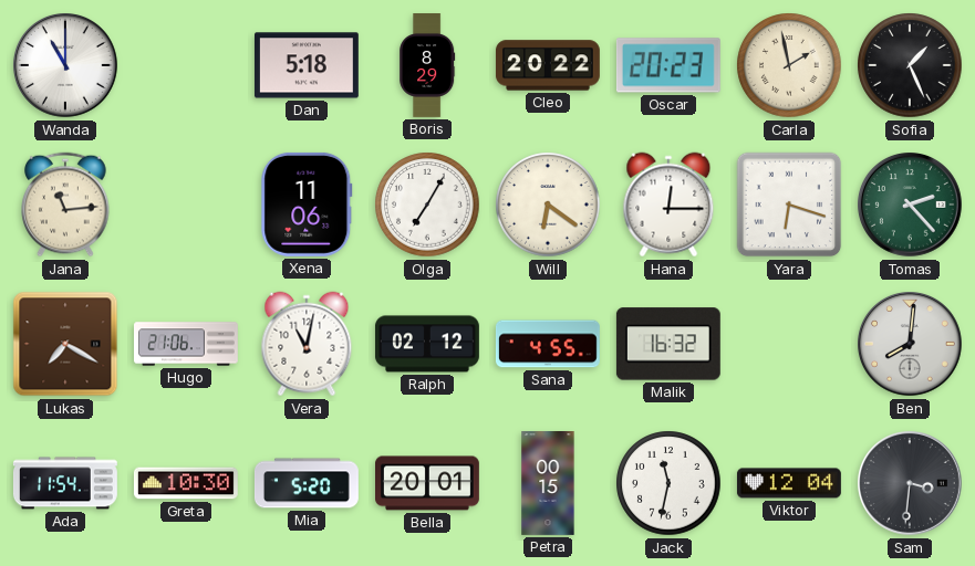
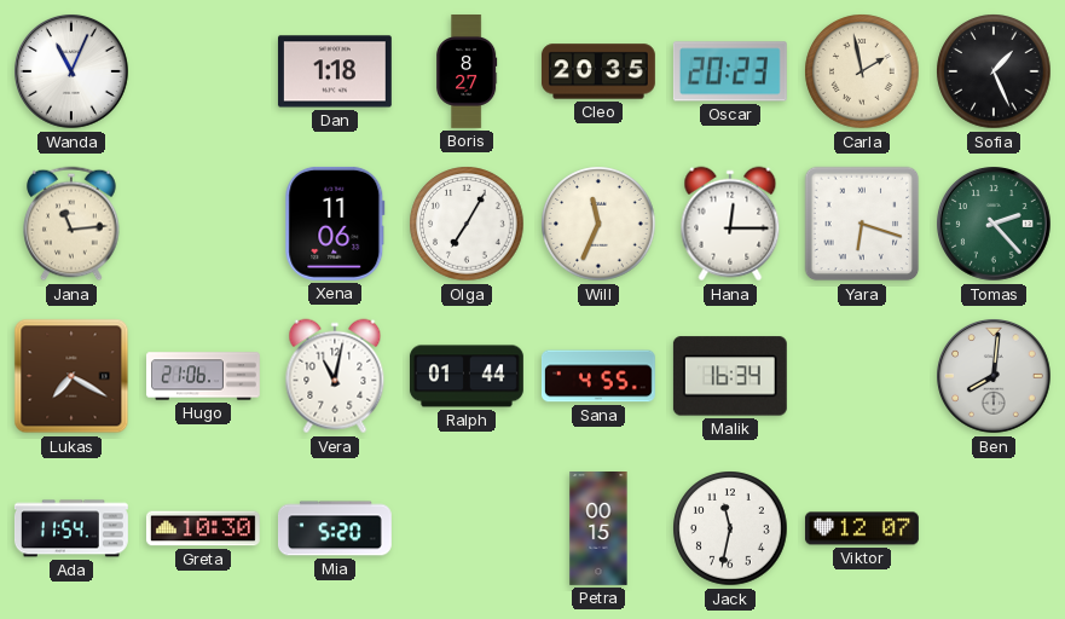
Wanda: 11:00 -> 11:04
Dan: 5:18 -> 1:18
Boris: 8:29 -> 8:27
Cleo: 20:22 -> 20:35
Will: 6:21 -> 11:34
Ralph: 02:12 -> 01:44
Malik: 16:32 -> 16:34
Bella: 20:01 -> none
Viktor: 12:04 -> 12:07
Sam: 3:31 -> none
